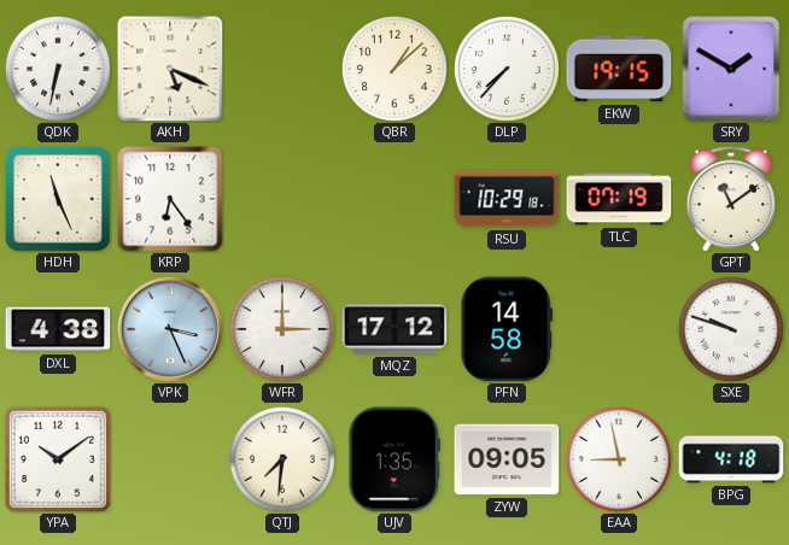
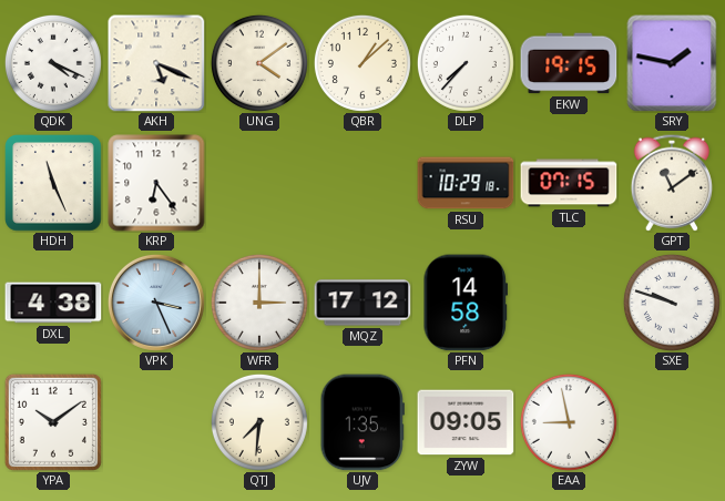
QDK: 6:32 -> 4:19
UNG: none -> 4:09
SRY: 1:50 -> 1:47
TLC: 07:19 -> 07:15
BPG: 4:18 -> none
